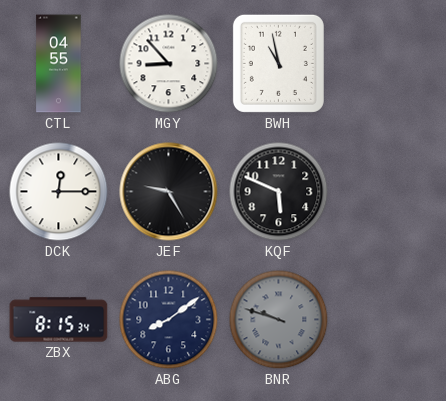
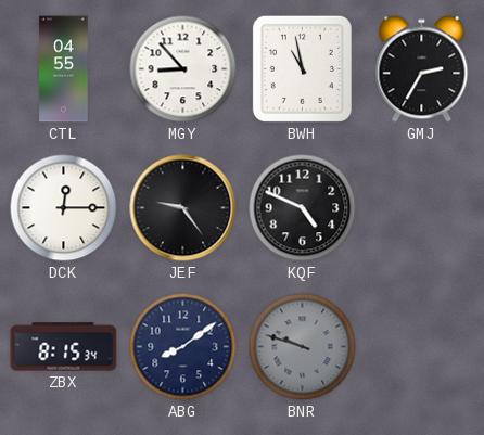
GMJ: none -> 2:35
JEF: 9:25 -> 9:24
KQF: 5:49 -> 4:49
